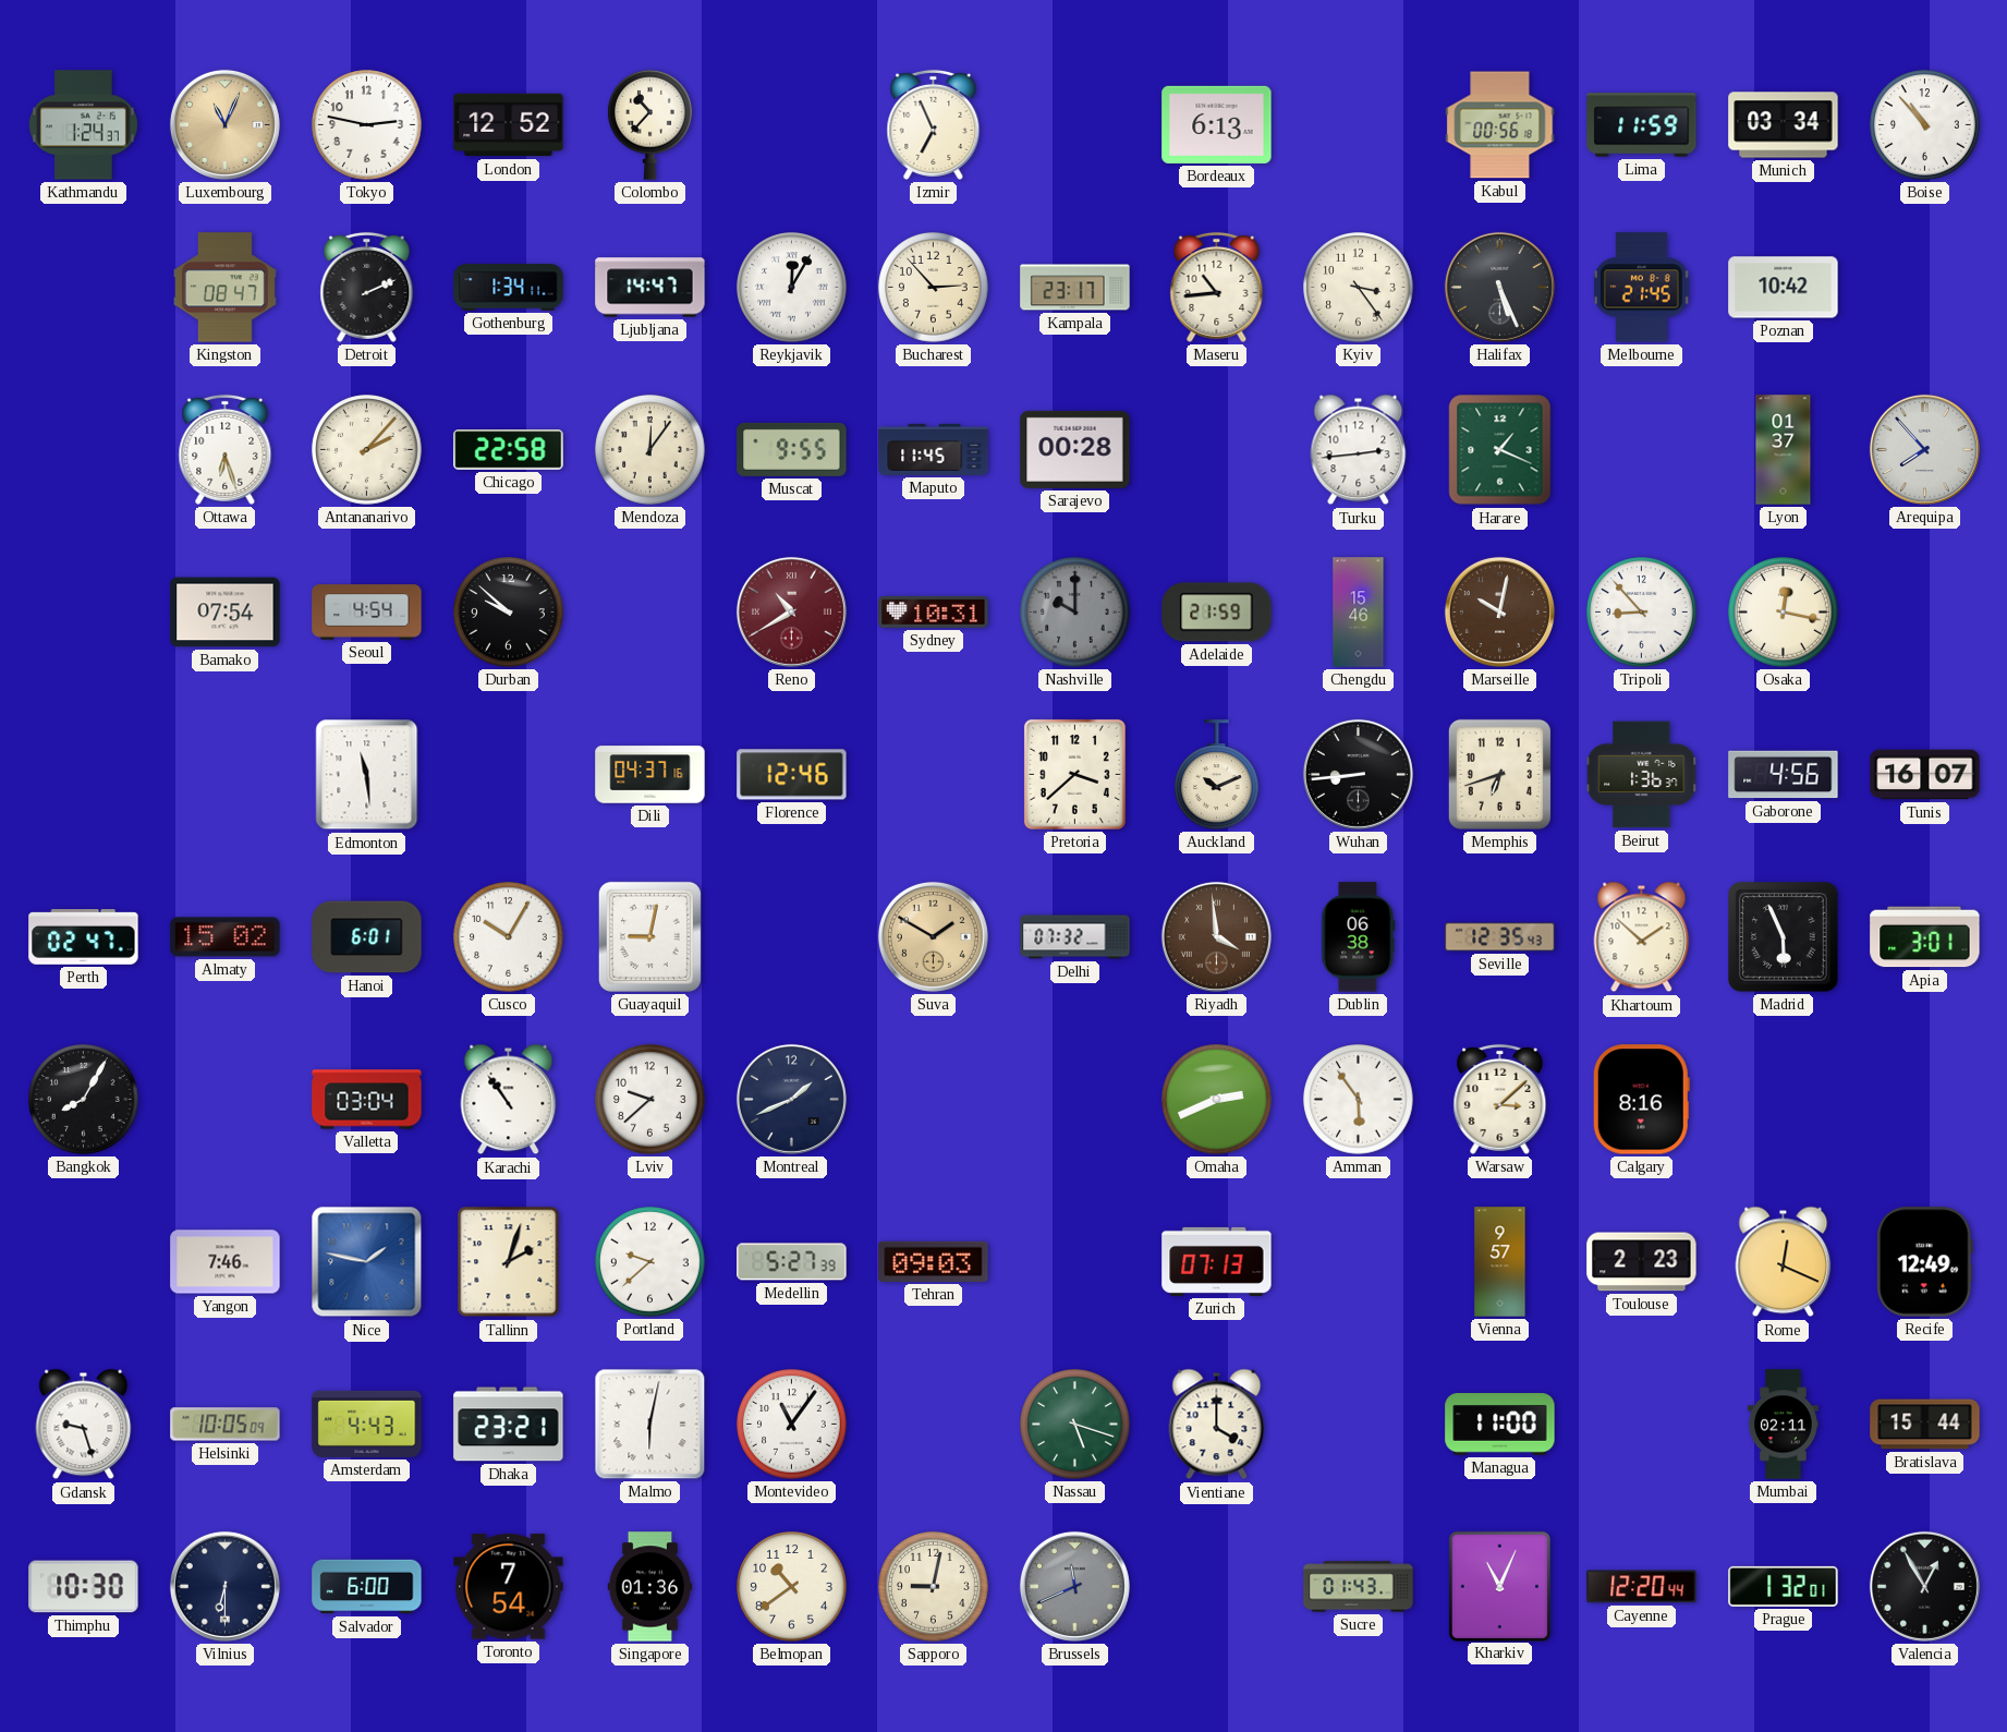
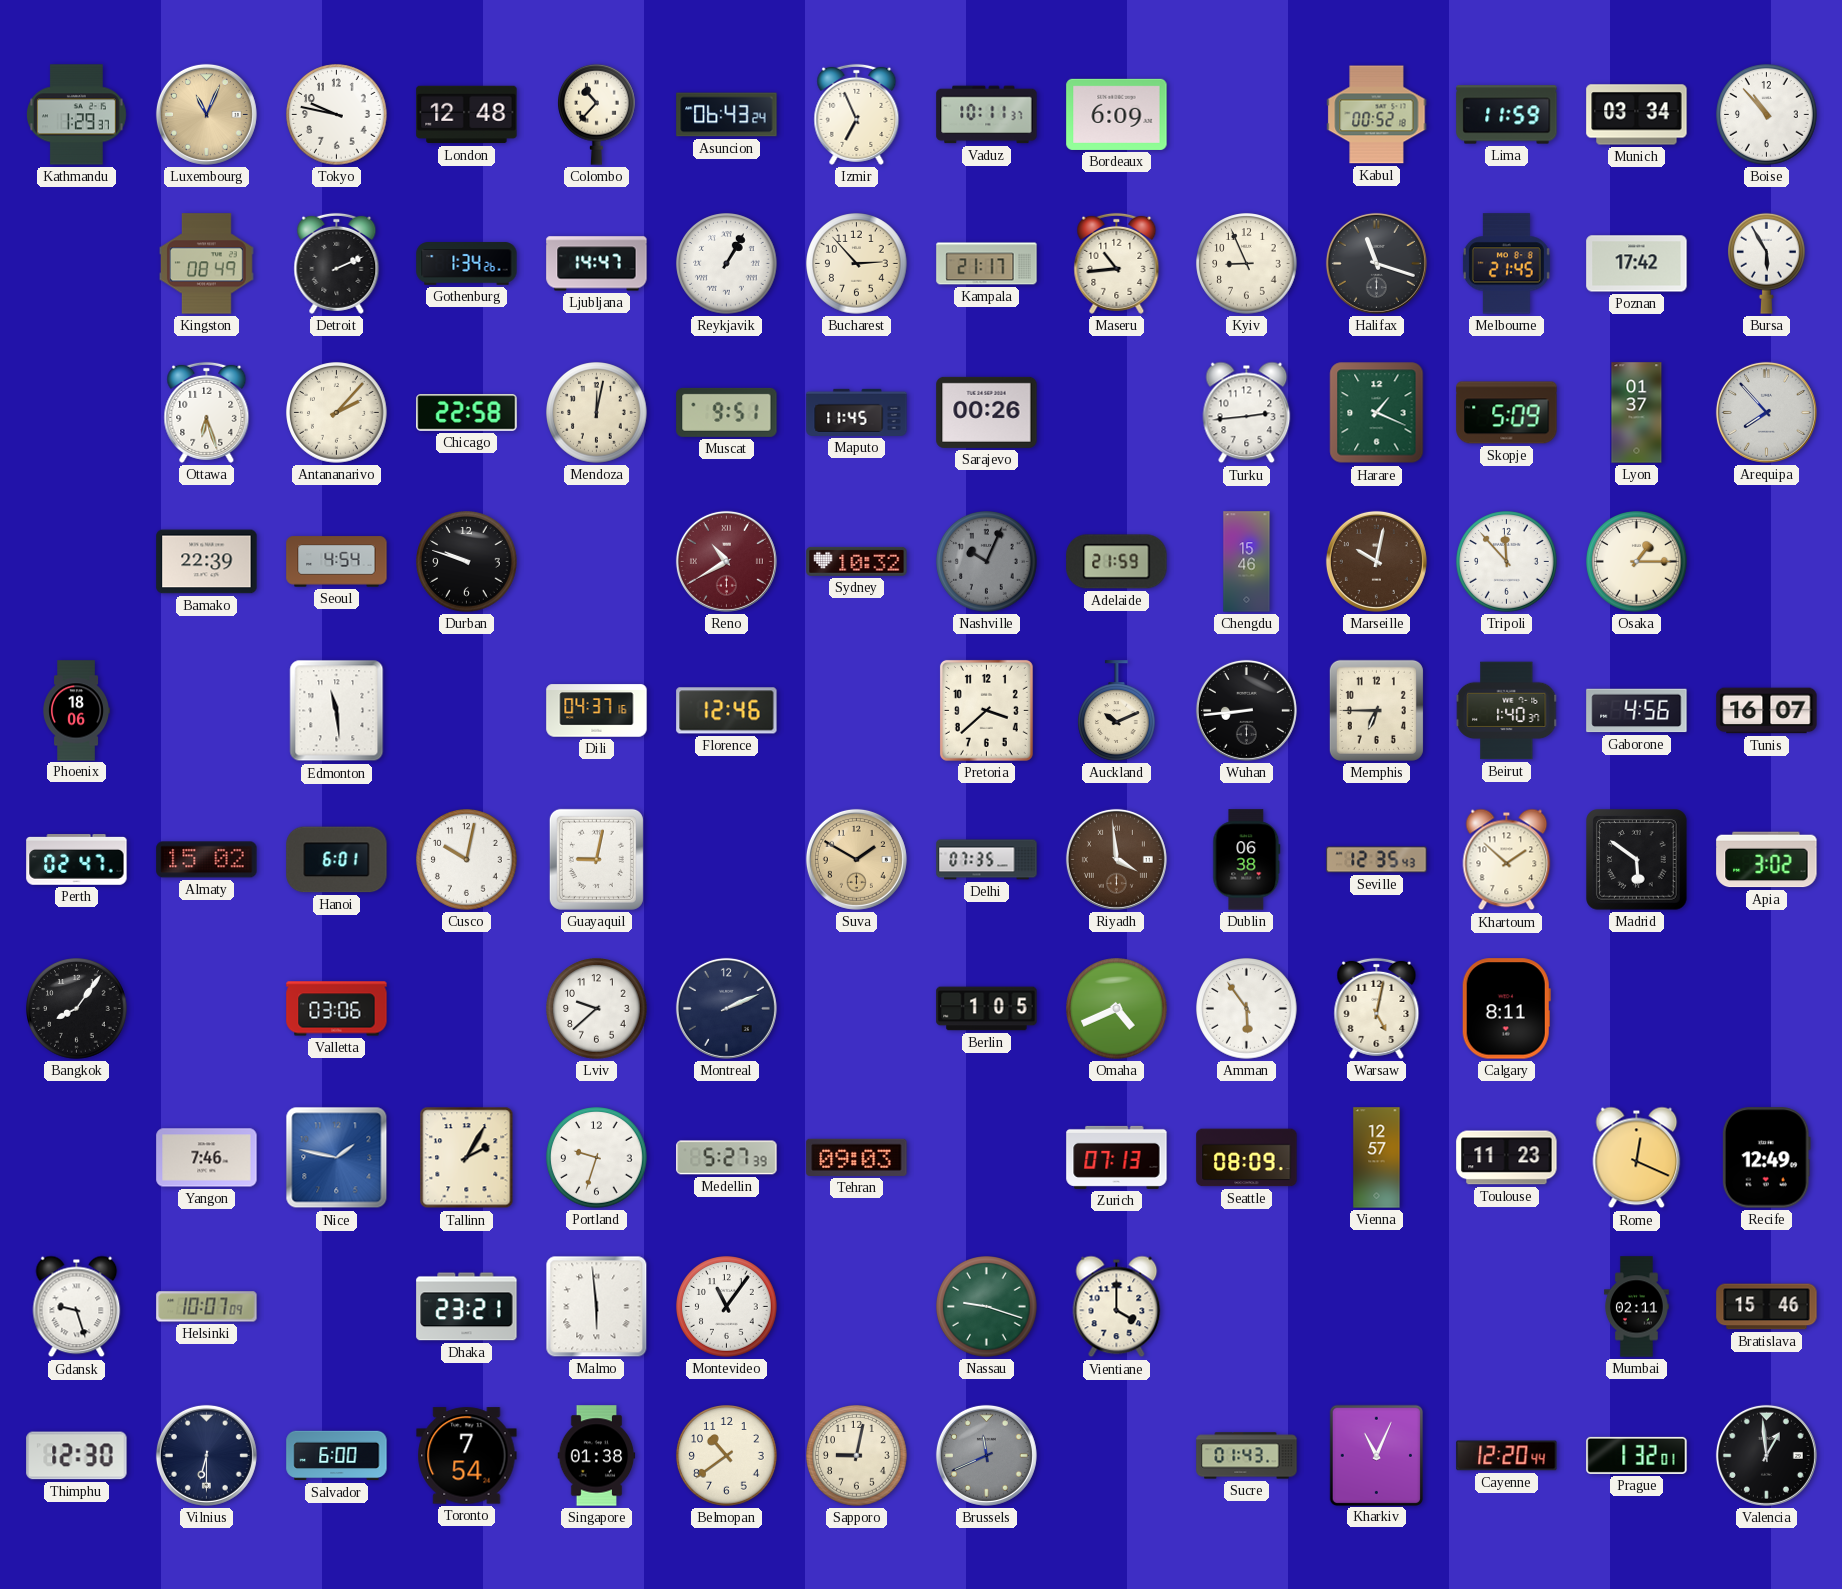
Kathmandu: 1:24 -> 1:29
Tokyo: 2:47 -> 9:47
London: 12:52 -> 12:48
Asuncion: none -> 06:43
Vaduz: none -> 10:11
Bordeaux: 6:13 -> 6:09
Kabul: 00:56 -> 00:52
Kingston: 08:47 -> 08:49
Gothenburg: 1:34:11 -> 1:34:26
Reykjavik: 12:05 -> 1:05
Kampala: 23:17 -> 21:17
Kyiv: 3:24 -> 8:56
Halifax: 5:26 -> 11:18
Poznan: 10:42 -> 17:42
Bursa: none -> 5:55
Mendoza: 12:06 -> 12:02
Muscat: 9:55 -> 9:51
Sarajevo: 00:28 -> 00:26
Skopje: none -> 5:09
Bamako: 07:54 -> 22:39
Durban: 9:52 -> 9:48
Sydney: 10:31 -> 10:32
Nashville: 10:00 -> 10:04
Tripoli: 8:53 -> 11:53
Osaka: 12:17 -> 1:15
Phoenix: none -> 18:06
Memphis: 6:42 -> 6:45
Beirut: 1:36 -> 1:40
Cusco: 10:05 -> 10:02
Delhi: 07:32 -> 07:35
Madrid: 5:56 -> 5:51
Apia: 3:01 -> 3:02
Bangkok: 8:05 -> 8:06
Valletta: 03:04 -> 03:06
Karachi: 10:54 -> none
Montreal: 1:41 -> 2:11
Berlin: none -> 1:05
Omaha: 2:41 -> 4:41
Warsaw: 3:08 -> 5:02
Calgary: 8:16 -> 8:11
Tallinn: 2:03 -> 2:05
Portland: 9:38 -> 9:33
Seattle: none -> 08:09
Vienna: 9:57 -> 12:57
Toulouse: 2:23 -> 11:23
Helsinki: 10:05 -> 10:07
Amsterdam: 4:43 -> none
Malmo: 6:02 -> 5:59
Nassau: 5:18 -> 9:18
Managua: 11:00 -> none
Bratislava: 15:44 -> 15:46
Thimphu: 10:30 -> 12:30
Singapore: 01:36 -> 01:38
Valencia: 12:55 -> 12:59
